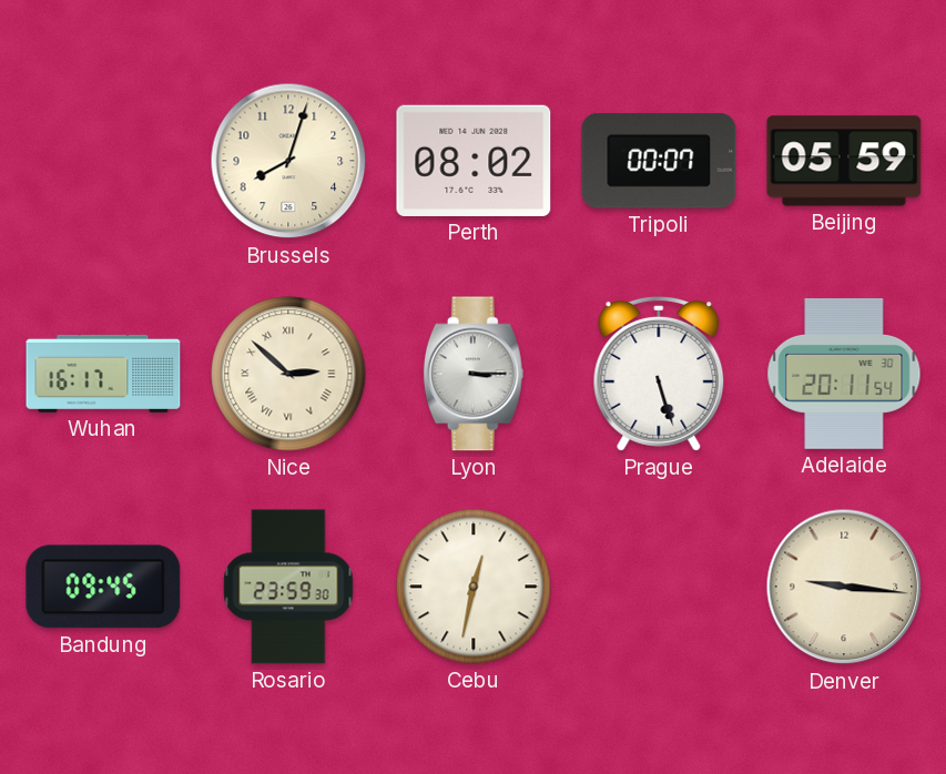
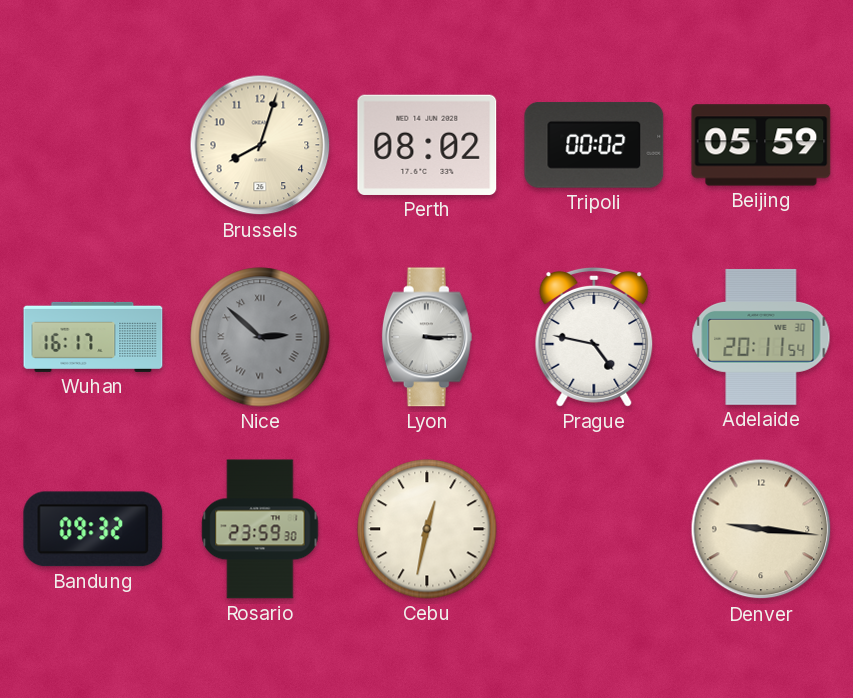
Tripoli: 00:07 -> 00:02
Nice dial: cream -> grey
Prague: 5:27 -> 4:47
Bandung: 09:45 -> 09:32
